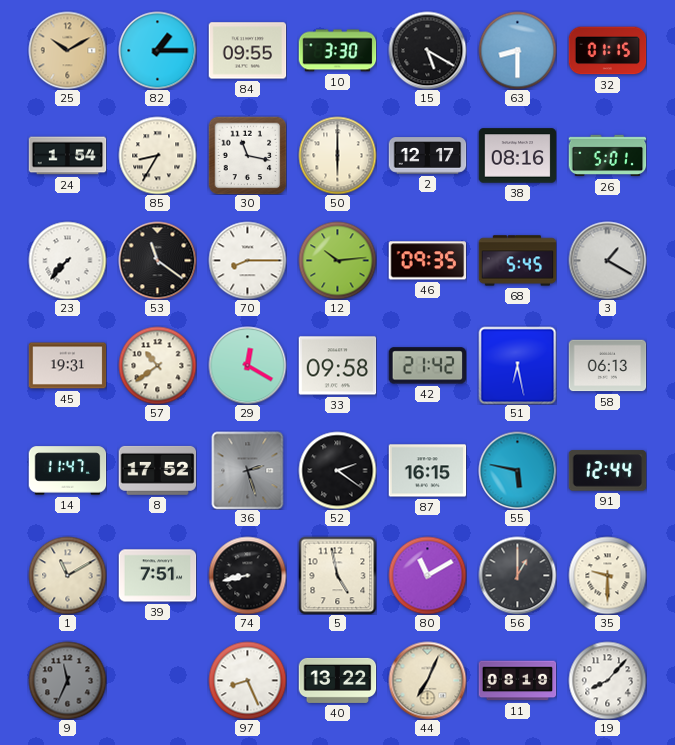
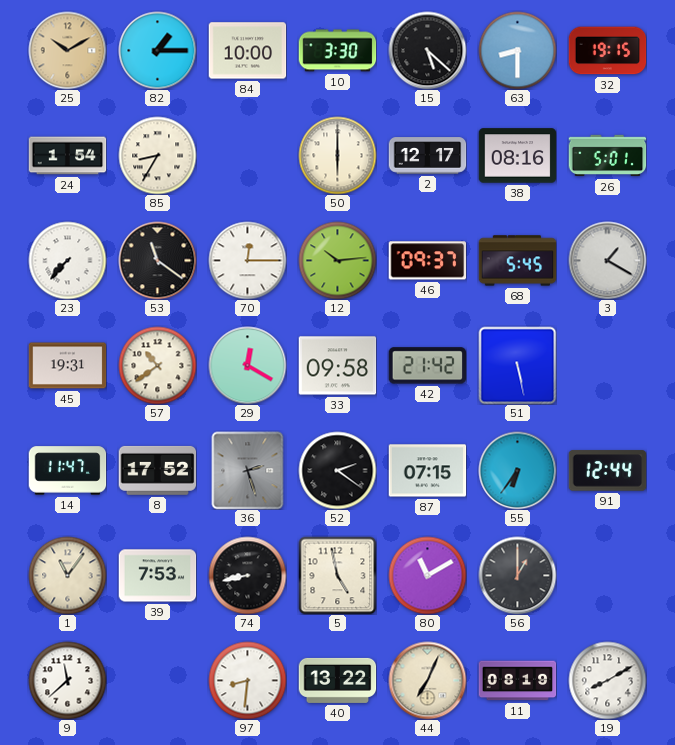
84: 09:55 -> 10:00
15: 5:20 -> 5:22
32: 01:15 -> 19:15
30: 11:17 -> none
70: 8:15 -> 12:15
46: 09:35 -> 09:37
51: 6:28 -> 5:28
58: 06:13 -> none
87: 16:15 -> 07:15
55: 5:47 -> 6:36
1: 11:10 -> 11:06
39: 7:51 -> 7:53
35: 9:30 -> none
9: 11:34 -> 11:38
9 dial: grey -> white
97: 8:26 -> 8:31
19: 8:07 -> 8:10
